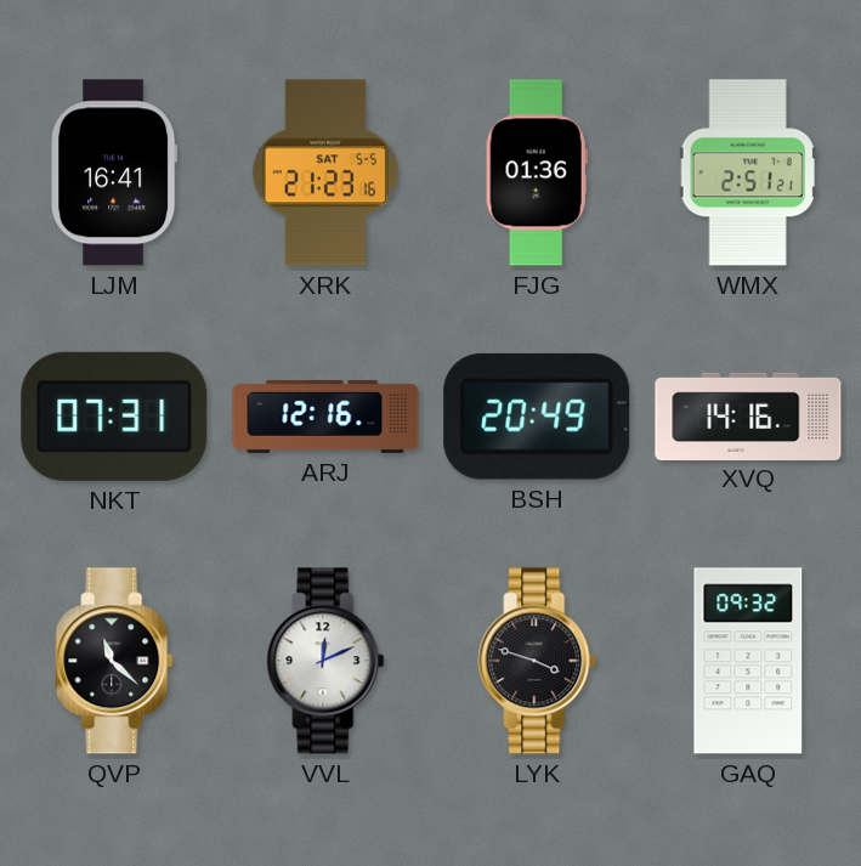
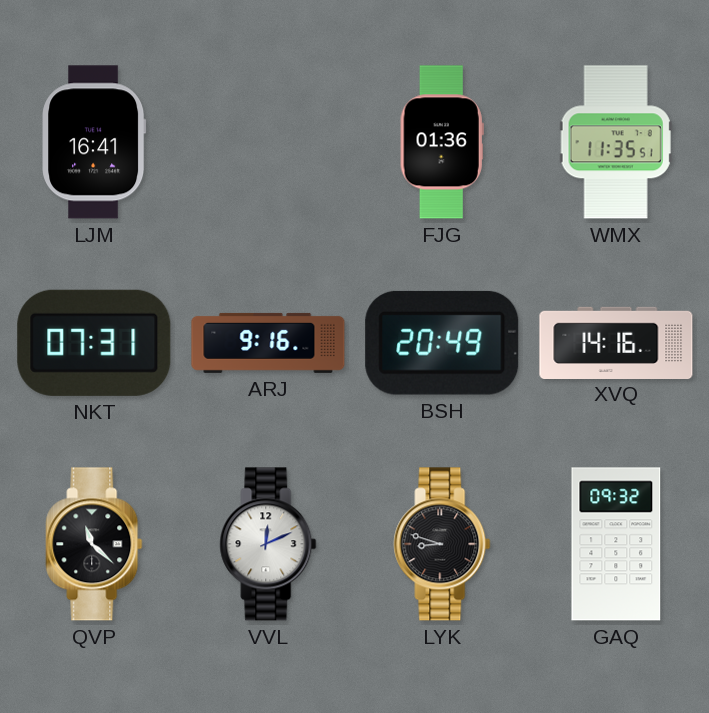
XRK: 21:23 -> none
WMX: 2:51 -> 11:35
ARJ: 12:16 -> 9:16
LYK: 3:48 -> 8:48
